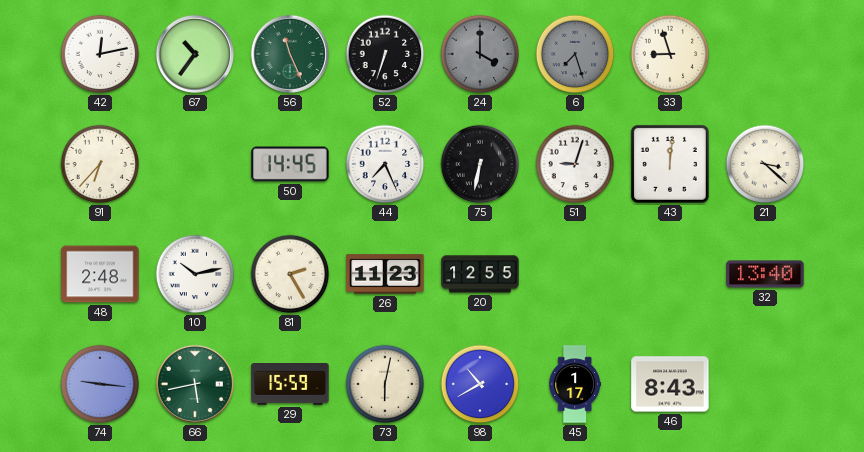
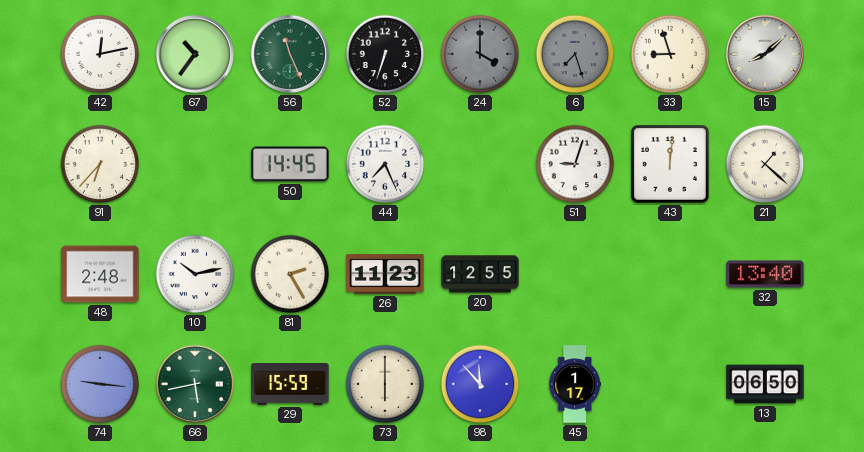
15: none -> 8:08
75: 6:32 -> none
21: 3:22 -> 1:22
73: 6:02 -> 6:00
98: 10:40 -> 11:53
46: 8:43 -> none
13: none -> 06:50
